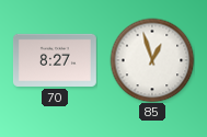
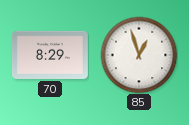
70: 8:27 -> 8:29
